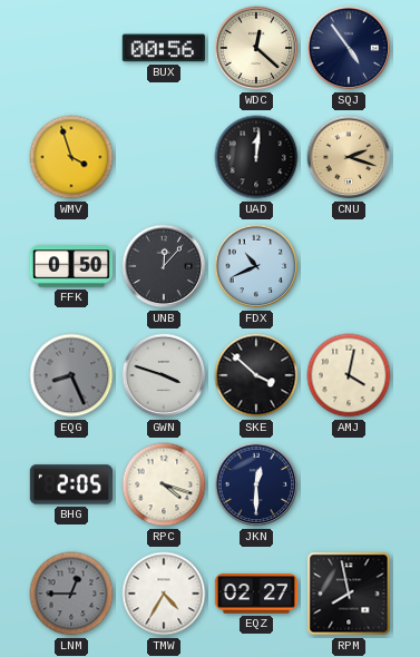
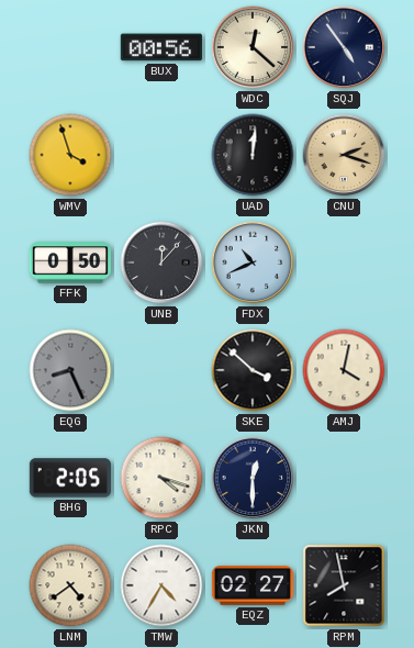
GWN: 3:48 -> none
LNM: 12:45 -> 4:39
LNM dial: grey -> cream
